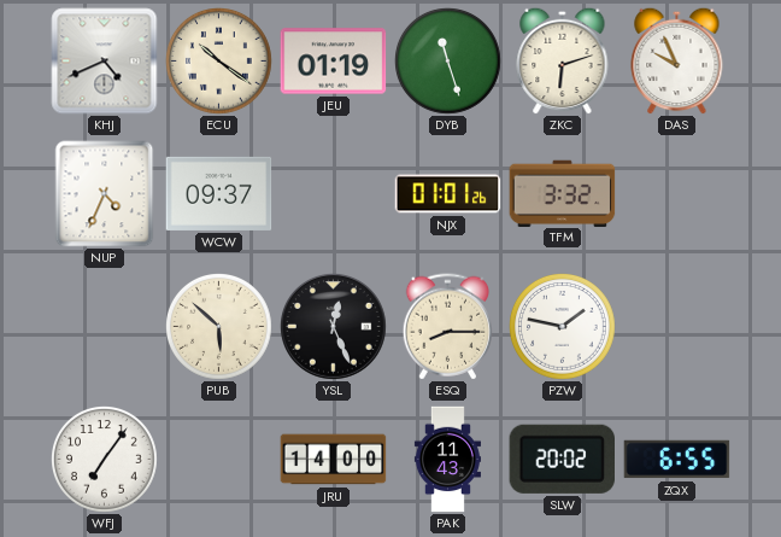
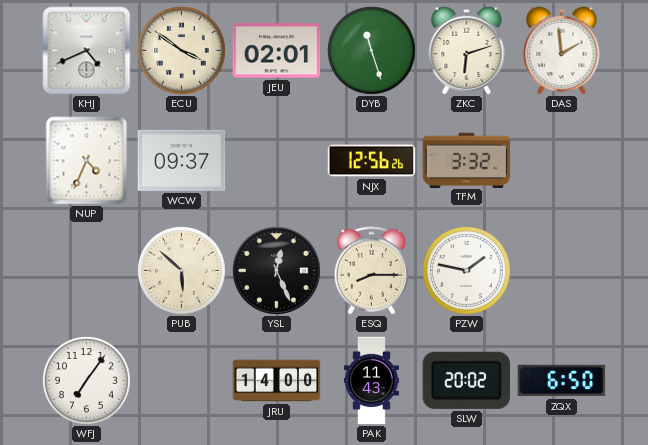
ECU: 10:21 -> 3:51
JEU: 01:19 -> 02:01
DAS: 9:56 -> 1:59
NJX: 01:01 -> 12:56
ZQX: 6:55 -> 6:50
